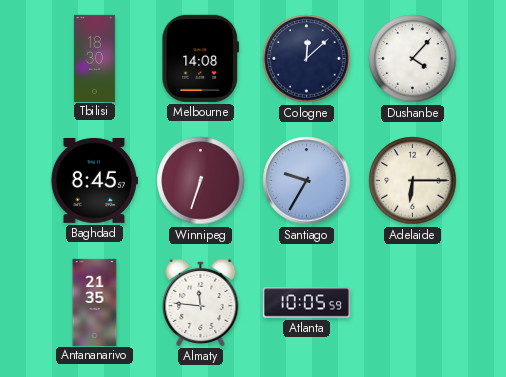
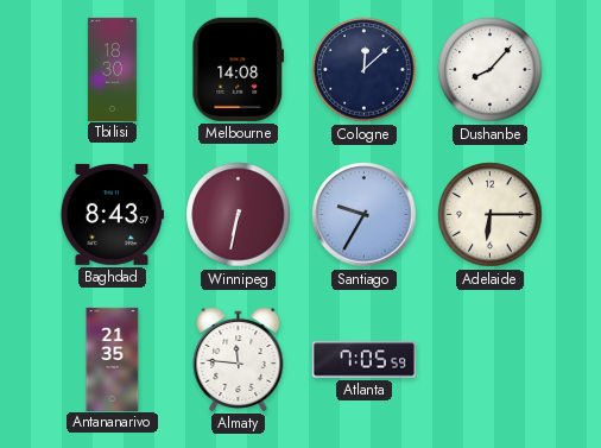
Dushanbe: 4:07 -> 8:07
Baghdad: 8:45 -> 8:43
Winnipeg: 6:33 -> 6:32
Atlanta: 10:05 -> 7:05
